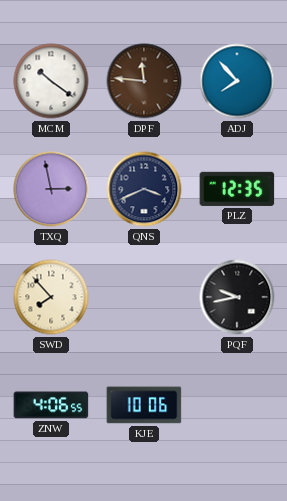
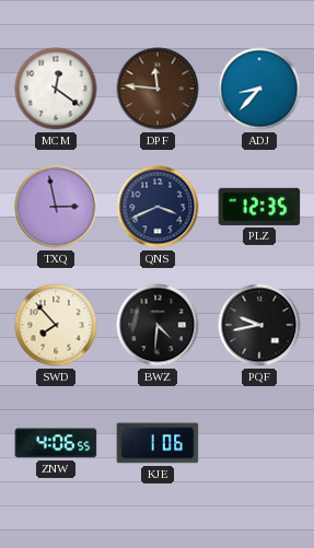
MCM: 10:21 -> 12:21
ADJ: 7:53 -> 8:37
BWZ: none -> 4:31
KJE: 10:06 -> 1:06
